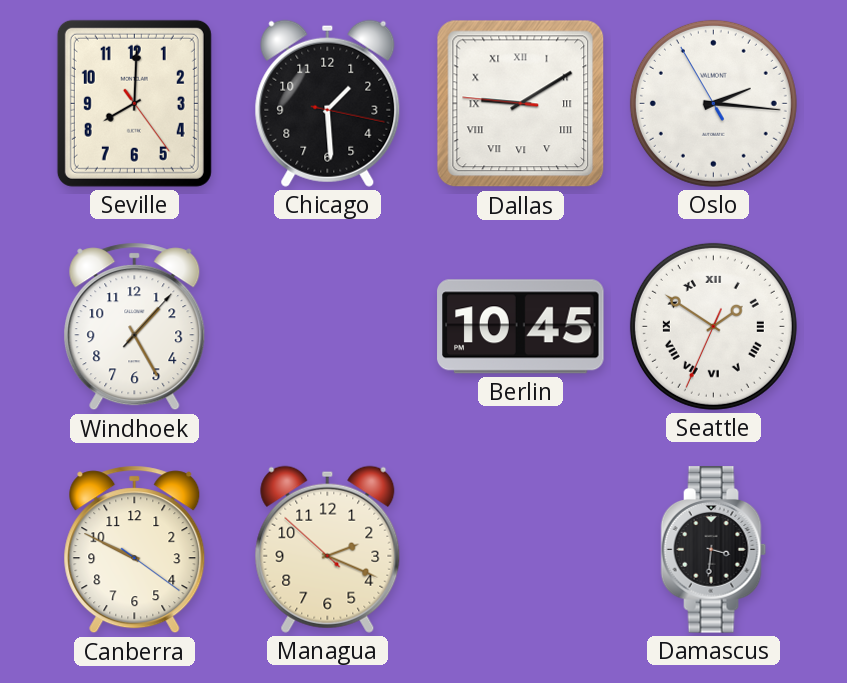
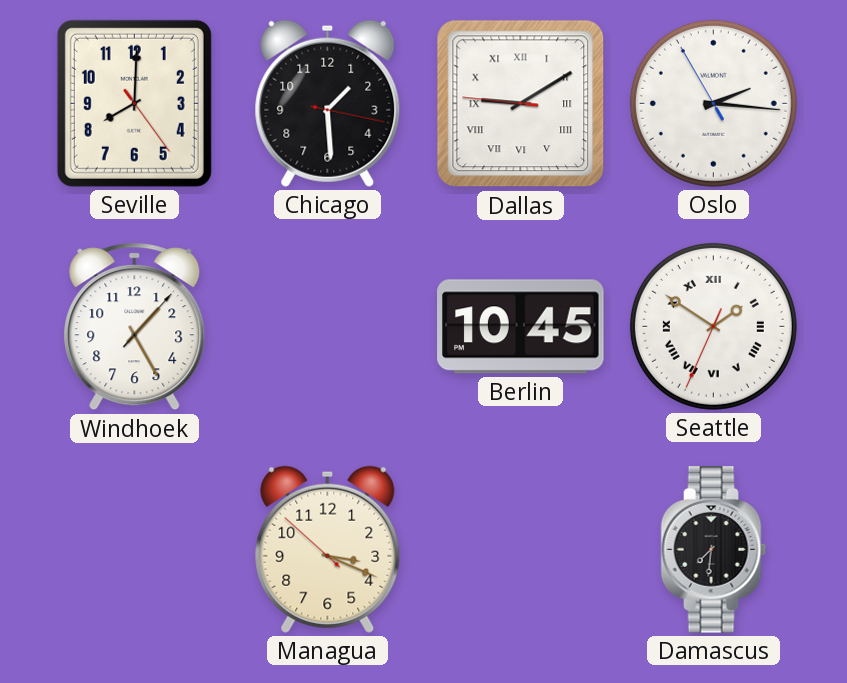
Canberra: 9:49 -> none
Managua: 2:18 -> 3:18
Damascus: 3:31 -> 7:31
